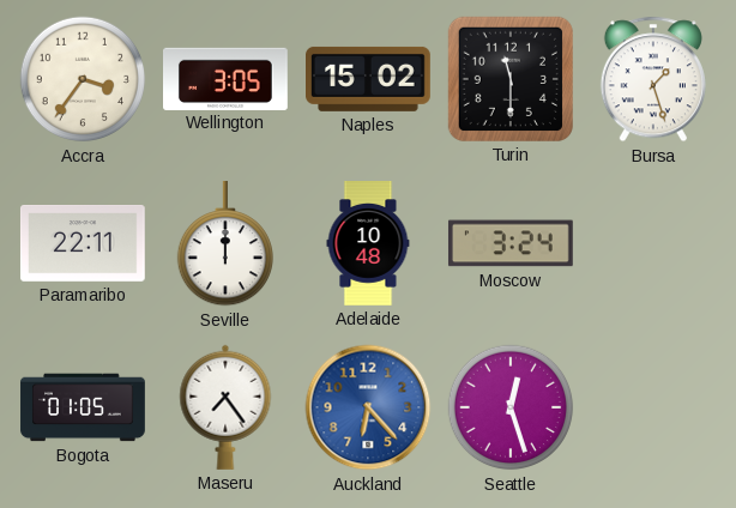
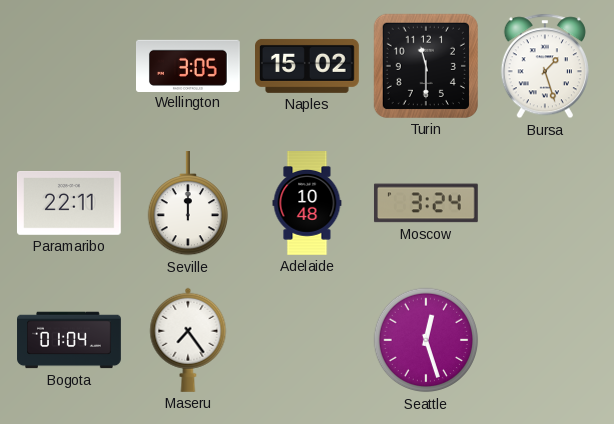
Accra: 3:36 -> none
Bogota: 01:05 -> 01:04
Auckland: 6:23 -> none
